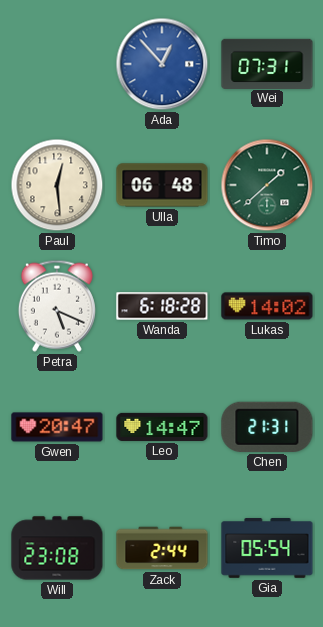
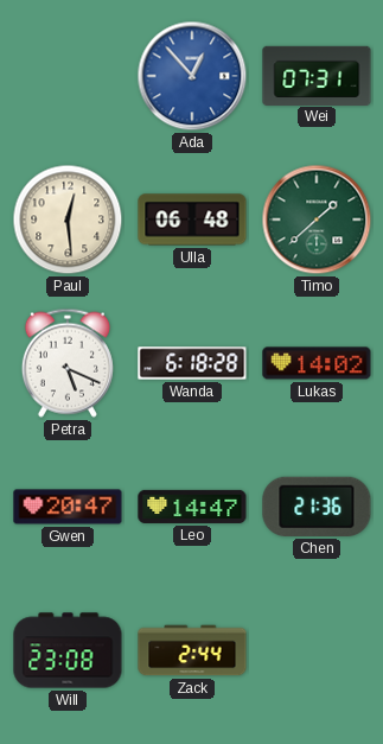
Chen: 21:31 -> 21:36
Gia: 05:54 -> none
